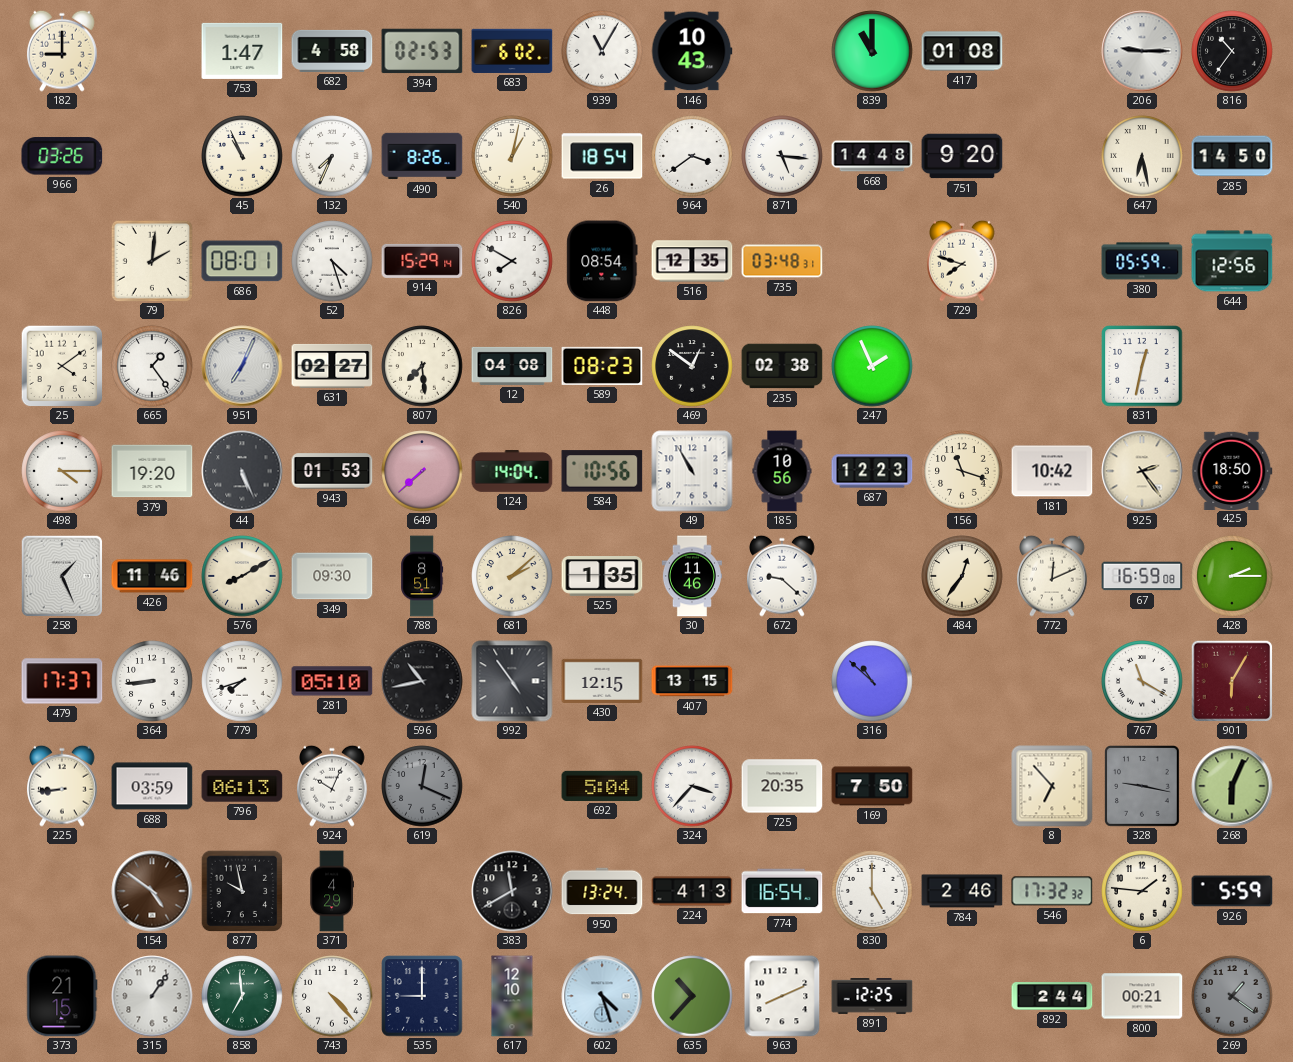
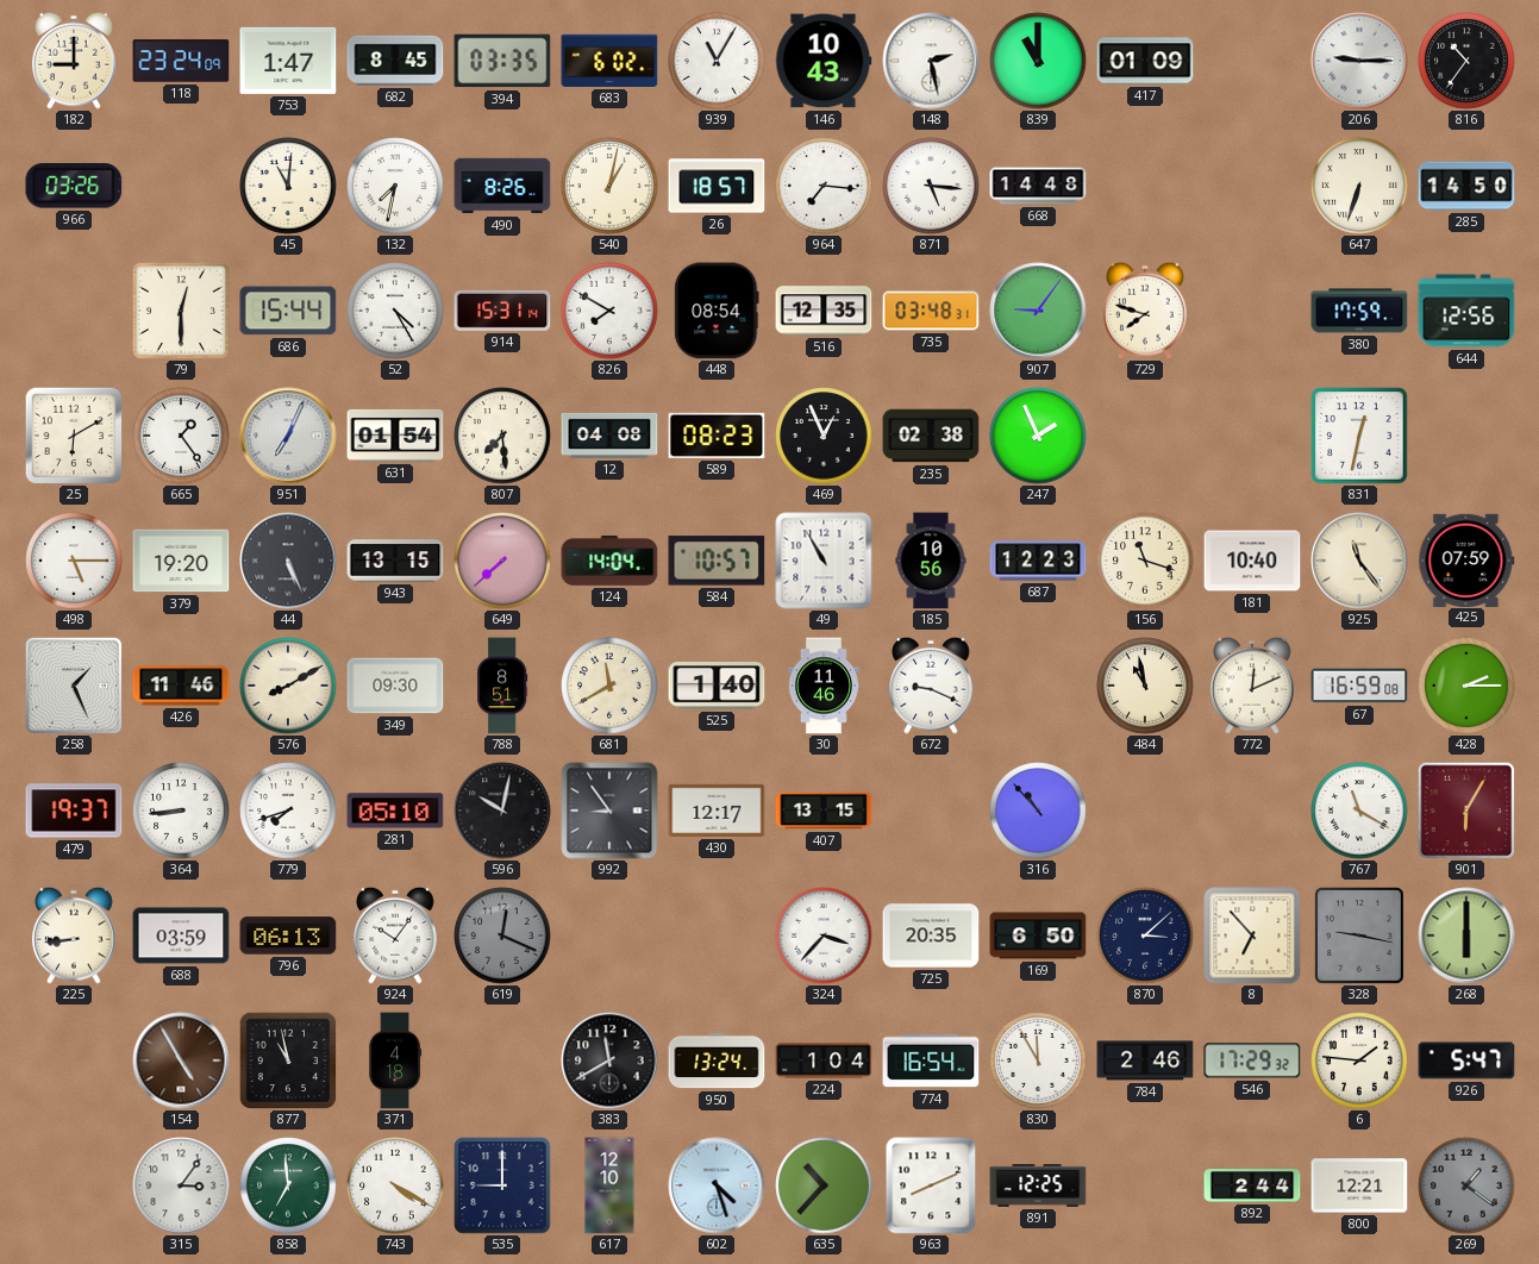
118: none -> 23:24
682: 4:58 -> 8:45
394: 02:53 -> 03:35
148: none -> 2:28
417: 01:08 -> 01:09
45: 10:56 -> 11:01
132: 7:34 -> 7:32
26: 18:54 -> 18:57
964: 3:39 -> 7:16
751: 9:20 -> none
647: 6:28 -> 6:33
79: 2:01 -> 12:30
686: 08:01 -> 15:44
52: 4:27 -> 4:25
914: 15:29 -> 15:31
907: none -> 9:06
380: 05:59 -> 17:59
25: 4:09 -> 6:10
631: 02:27 -> 01:54
469: 12:51 -> 12:56
498: 4:15 -> 5:15
943: 01:53 -> 13:15
584: 10:56 -> 10:57
181: 10:42 -> 10:40
925: 2:24 -> 11:24
425: 18:50 -> 07:59
681: 2:08 -> 11:40
525: 1:35 -> 1:40
672: 9:22 -> 9:19
484: 12:36 -> 10:58
479: 17:37 -> 19:37
596: 10:43 -> 10:02
992: 4:54 -> 8:54
430: 12:15 -> 12:17
316: 10:52 -> 10:53
924: 10:04 -> 10:06
692: 5:04 -> none
169: 7:50 -> 6:50
870: none -> 3:08
268: 6:04 -> 6:00
154: 4:51 -> 4:55
877: 9:58 -> 10:58
371: 4:29 -> 4:18
224: 4:13 -> 1:04
830: 5:00 -> 11:55
546: 17:32 -> 17:29
926: 5:59 -> 5:47
373: 21:15 -> none
315: 1:06 -> 3:06
743: 4:23 -> 4:20
800: 00:21 -> 12:21
